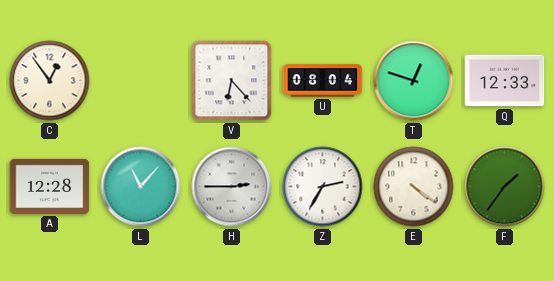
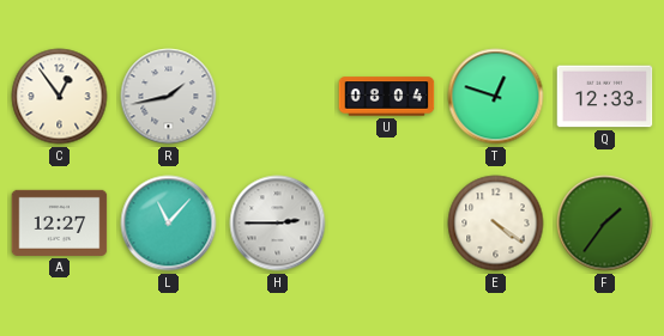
R: none -> 1:43
V: 6:23 -> none
A: 12:28 -> 12:27
Z: 2:35 -> none
